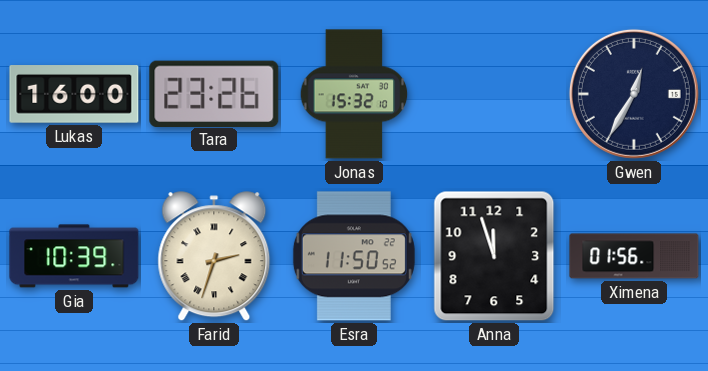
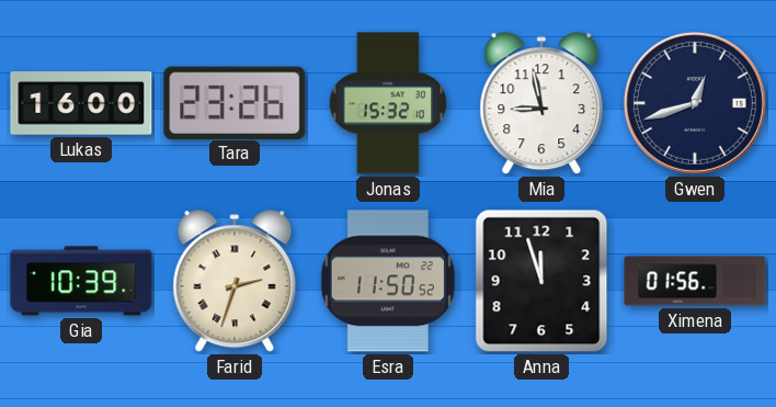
Mia: none -> 8:58
Gwen: 12:35 -> 12:42
